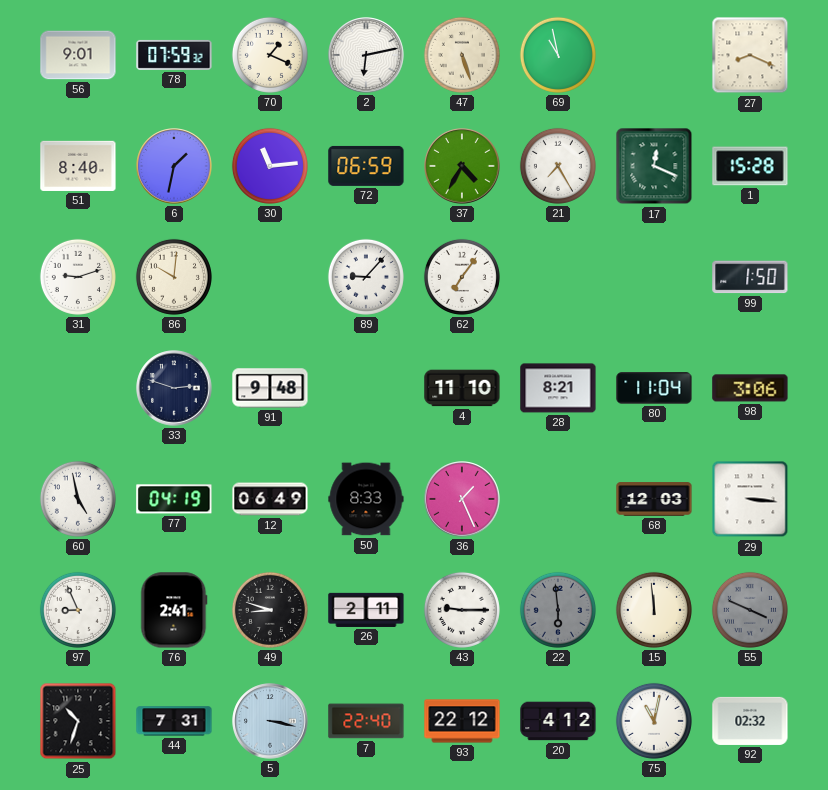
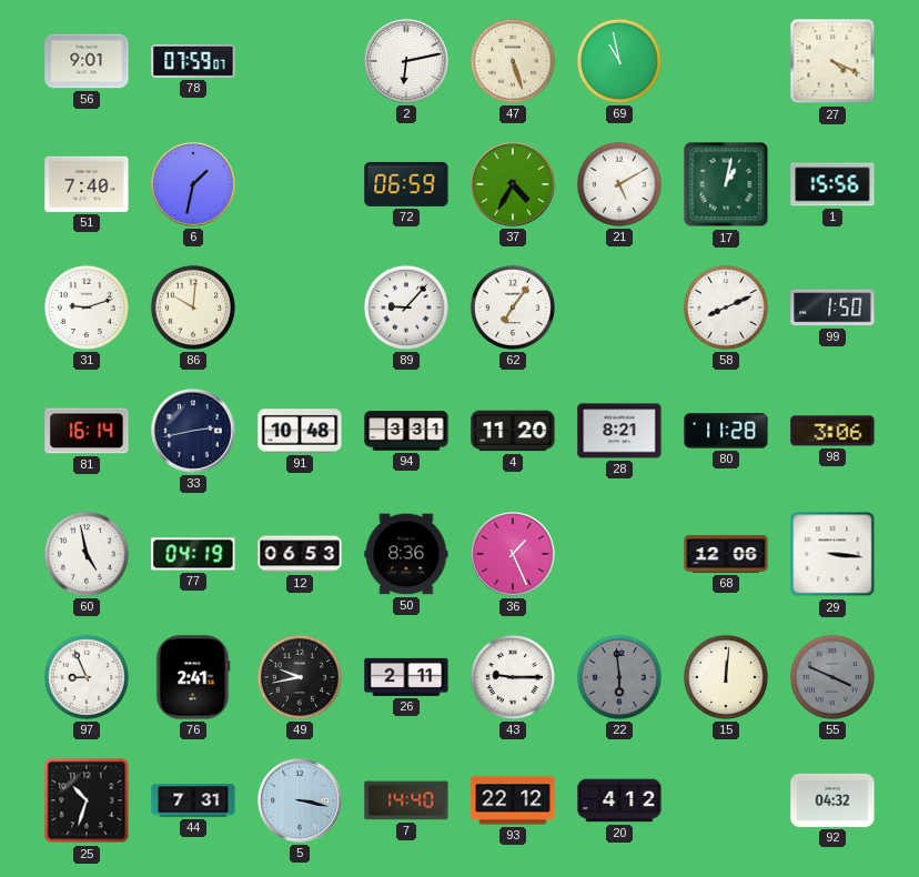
78: 07:59:32 -> 07:59:07
70: 1:19 -> none
27: 8:19 -> 4:19
51: 8:40 -> 7:40
30: 11:14 -> none
21: 7:25 -> 5:10
17: 12:19 -> 1:02
1: 15:28 -> 15:56
58: none -> 8:11
81: none -> 16:14
33: 2:48 -> 2:43
91: 9:48 -> 10:48
94: none -> 3:31
4: 11:10 -> 11:20
80: 11:04 -> 11:28
12: 06:49 -> 06:53
50: 8:33 -> 8:36
68: 12:03 -> 12:06
49: 8:48 -> 9:43
15: 11:59 -> 12:01
7: 22:40 -> 14:40
75: 11:02 -> none
92: 02:32 -> 04:32
